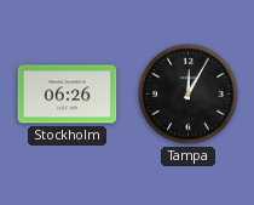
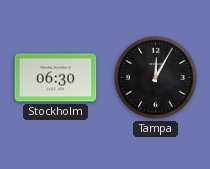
Stockholm: 06:26 -> 06:30
